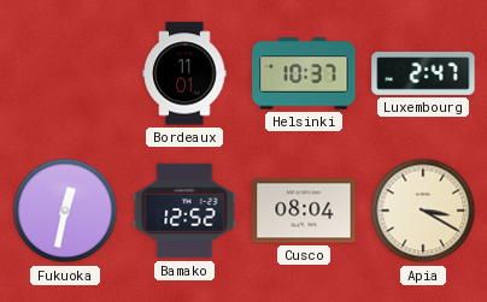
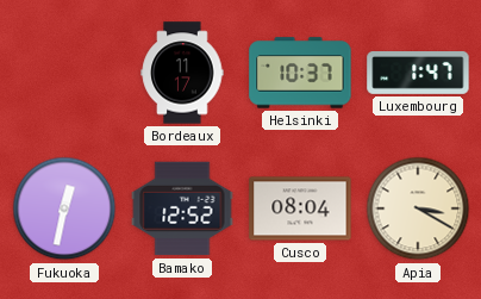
Bordeaux: 11:01 -> 11:17
Luxembourg: 2:47 -> 1:47
